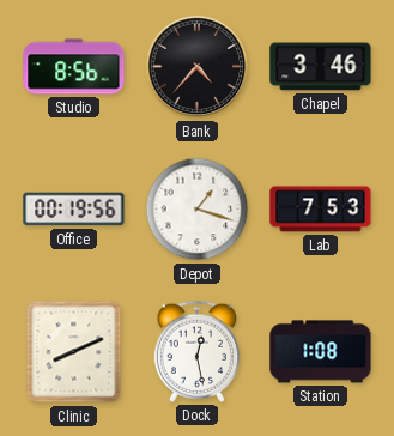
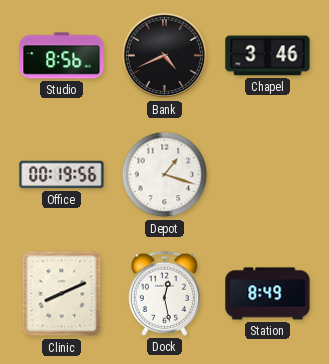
Bank: 4:37 -> 4:41
Lab: 7:53 -> none
Station: 1:08 -> 8:49
